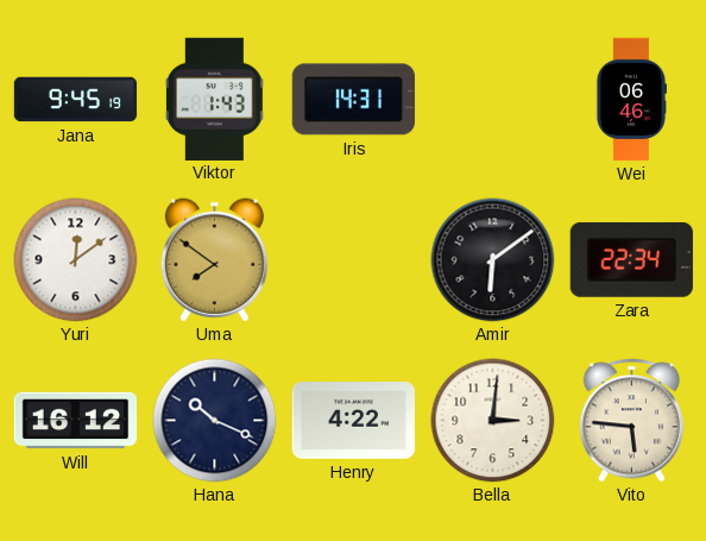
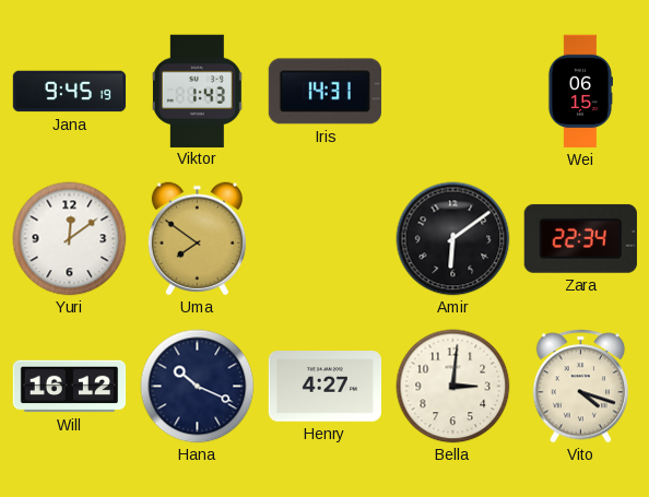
Wei: 06:46 -> 06:15
Henry: 4:22 -> 4:27
Vito: 5:46 -> 4:18
